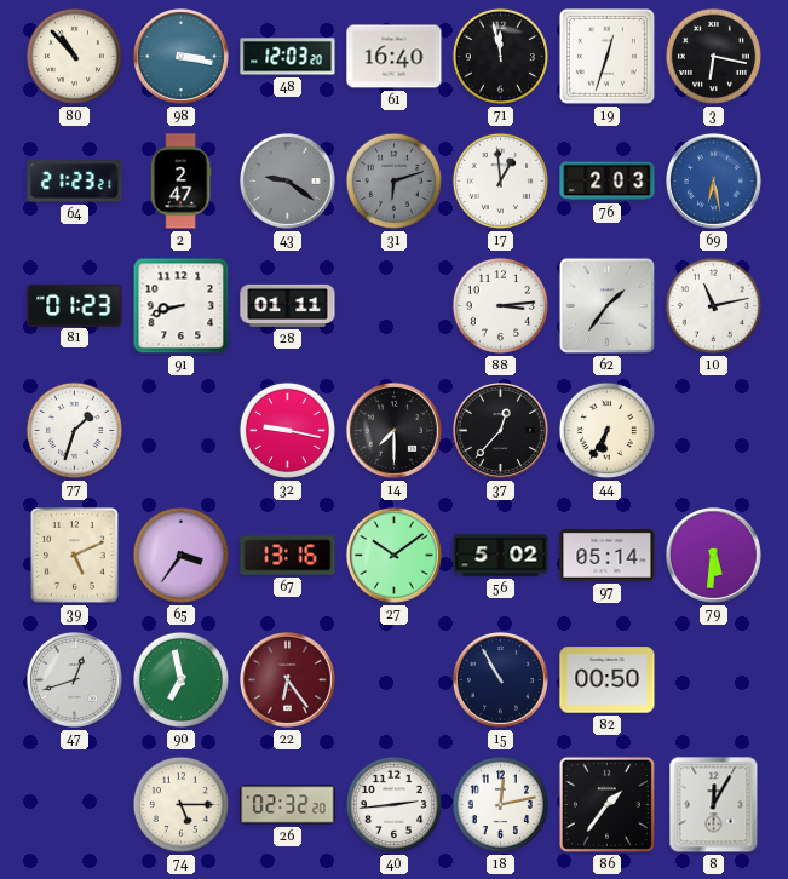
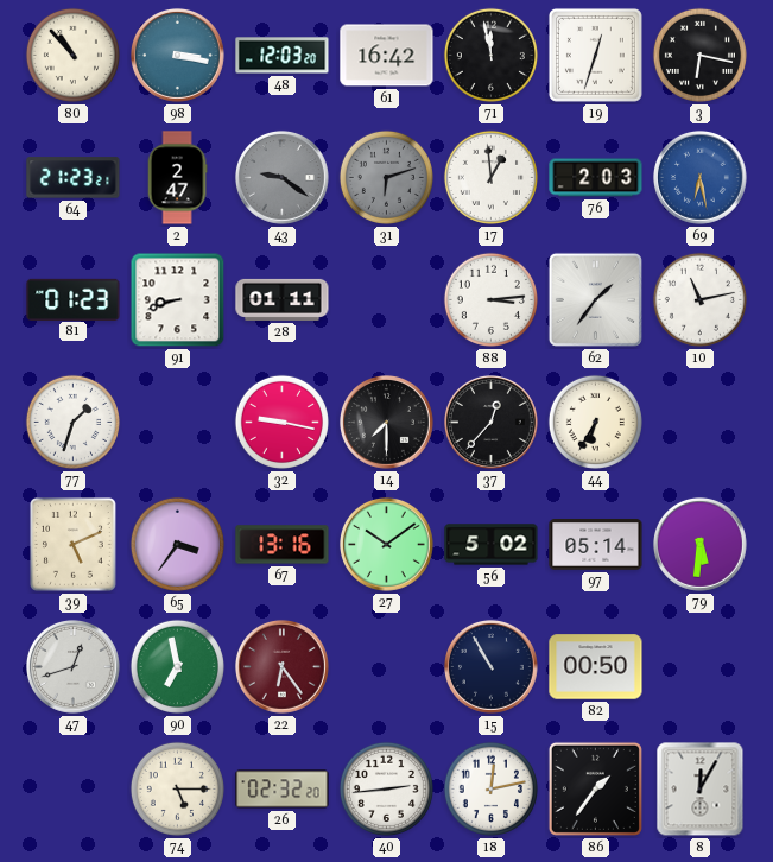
61: 16:40 -> 16:42
